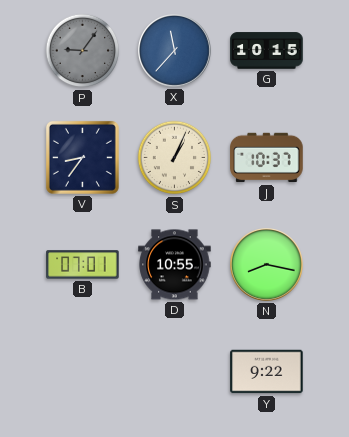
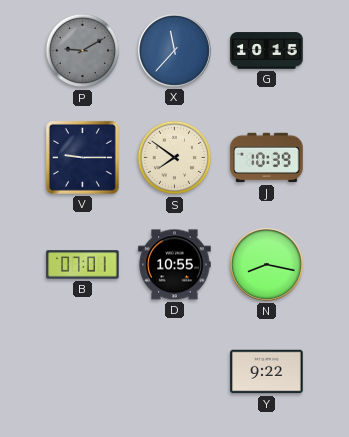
P: 9:06 -> 9:10
V: 8:36 -> 9:15
S: 1:04 -> 7:51
J: 10:37 -> 10:39
